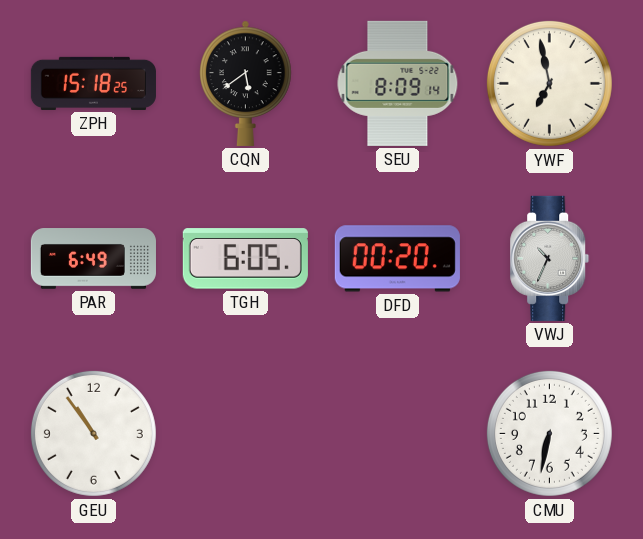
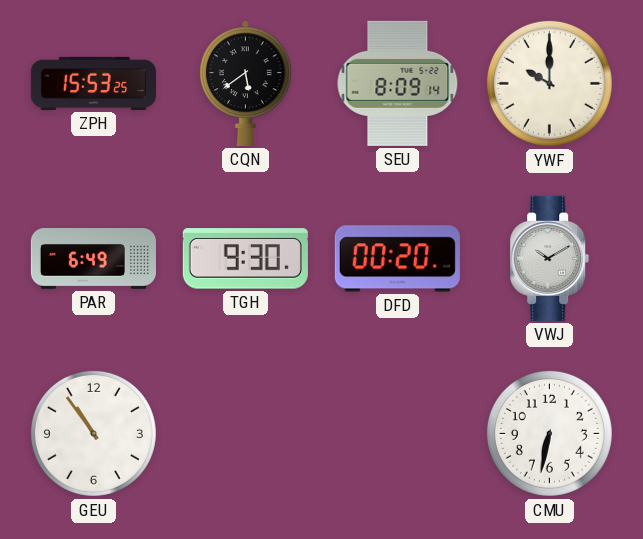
ZPH: 15:18 -> 15:53
YWF: 6:58 -> 10:00
TGH: 6:05 -> 9:30
VWJ: 10:34 -> 10:10
